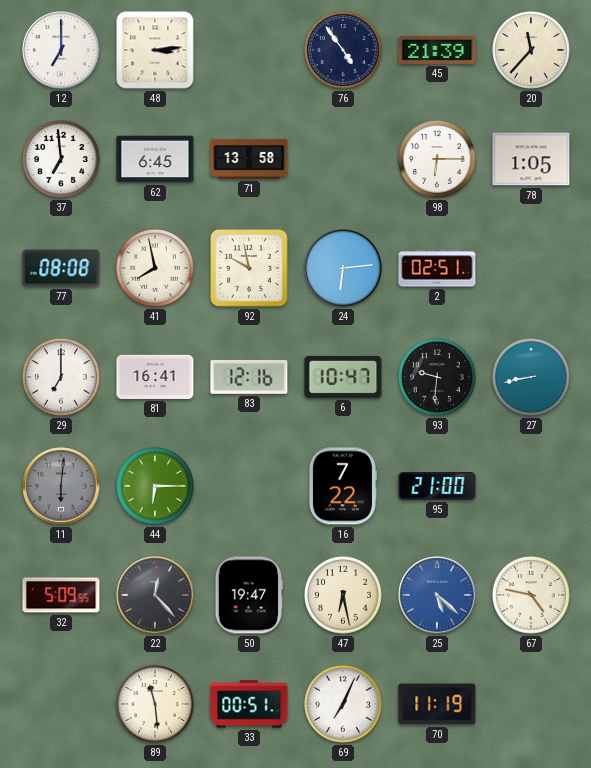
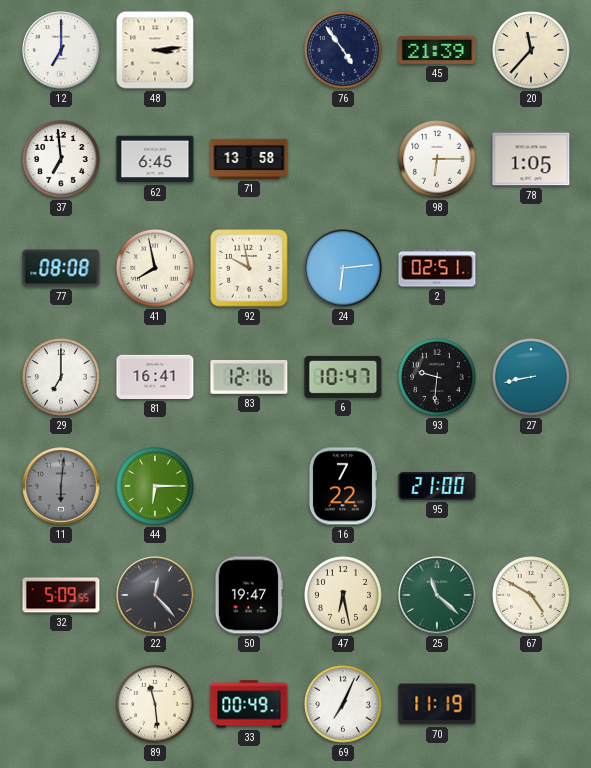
25: 5:22 -> 11:22
25 dial: blue -> green
67: 4:47 -> 4:50
33: 00:51 -> 00:49
